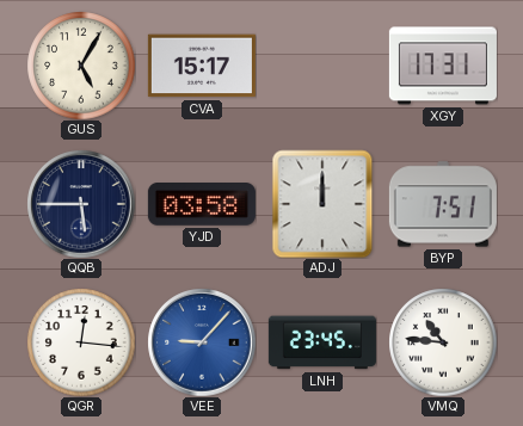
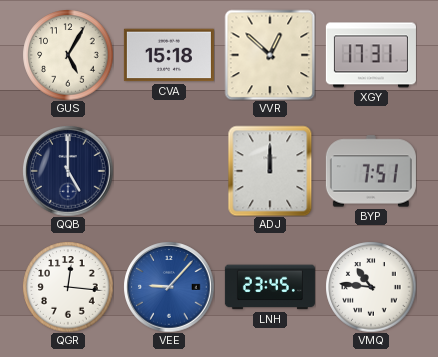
CVA: 15:17 -> 15:18
VVR: none -> 12:52
QQB: 5:45 -> 5:00
YJD: 03:58 -> none
